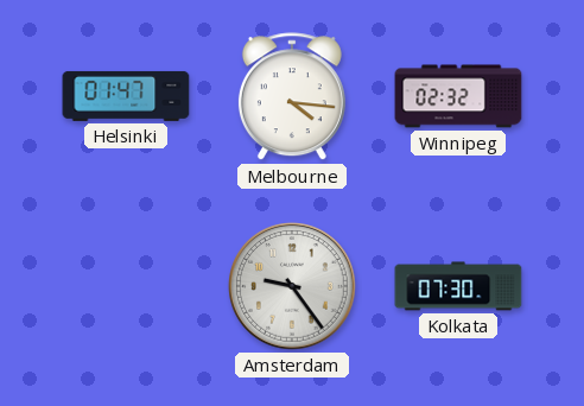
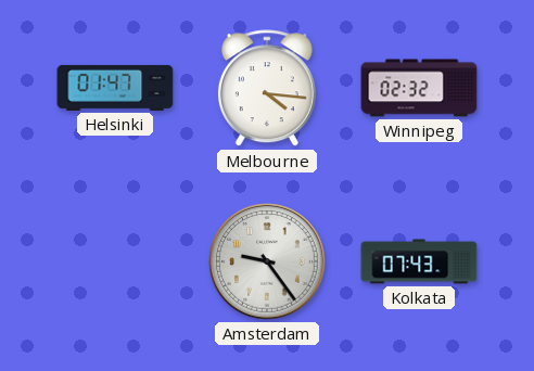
Kolkata: 07:30 -> 07:43
